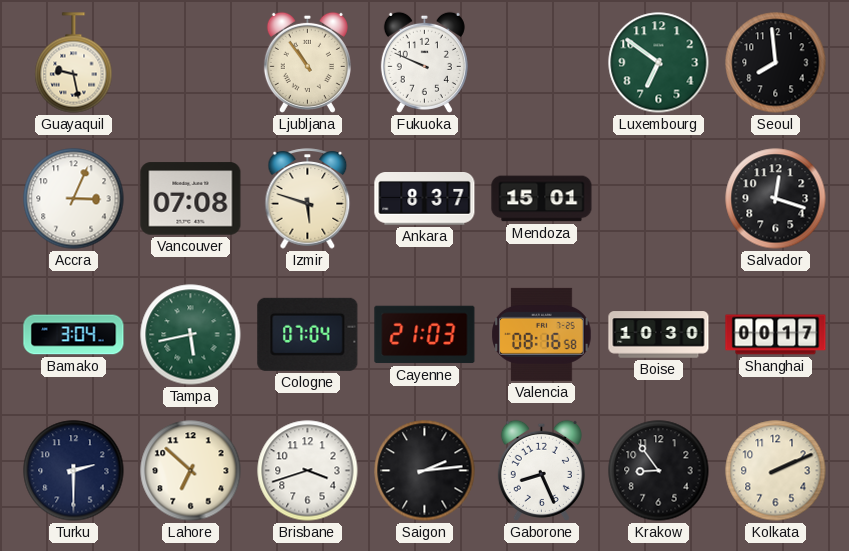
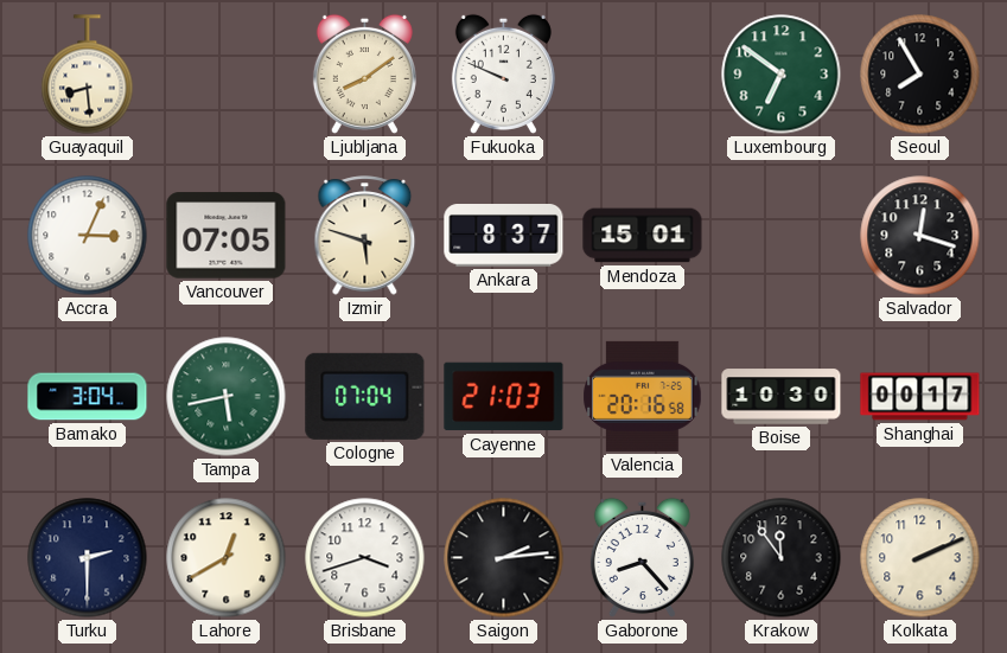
Guayaquil: 9:28 -> 8:29
Ljubljana: 10:54 -> 8:09
Seoul: 7:59 -> 7:55
Vancouver: 07:08 -> 07:05
Valencia: 08:16 -> 20:16
Lahore: 6:52 -> 12:40
Gaborone: 8:26 -> 8:23
Krakow: 8:54 -> 11:54
